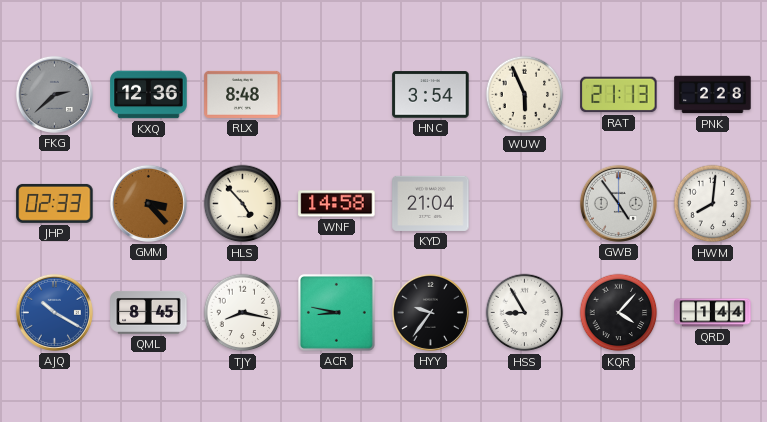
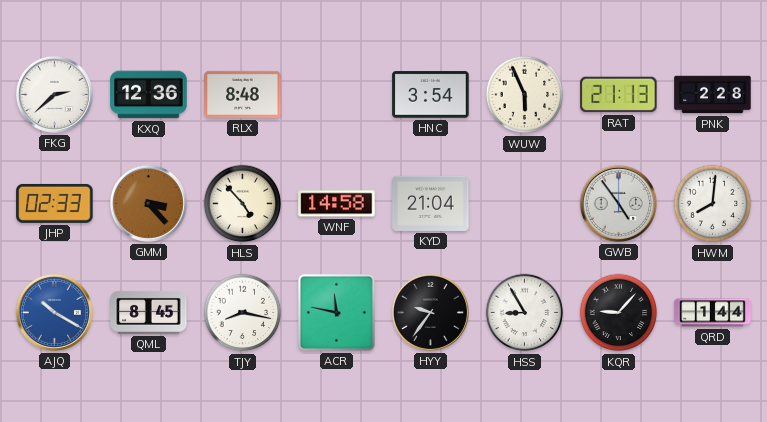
FKG dial: grey -> white
ACR: 8:47 -> 11:47
KQR: 4:07 -> 9:07
